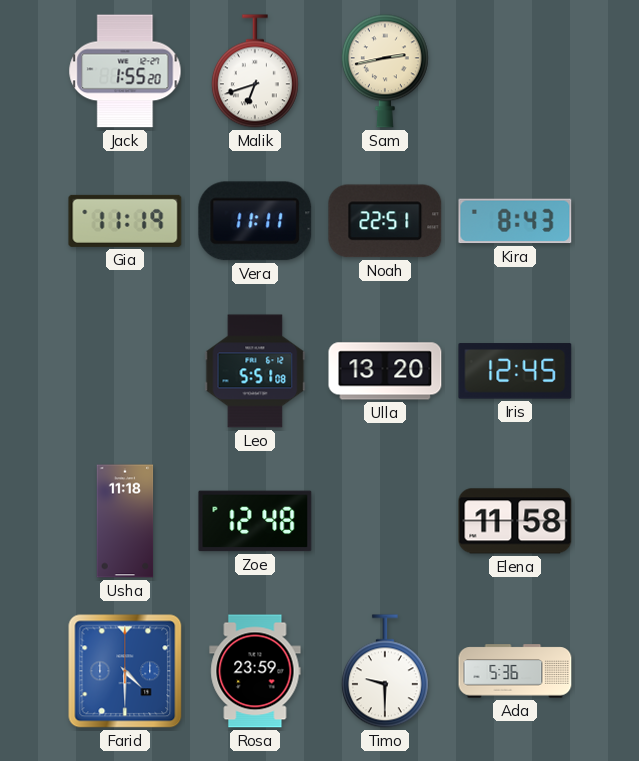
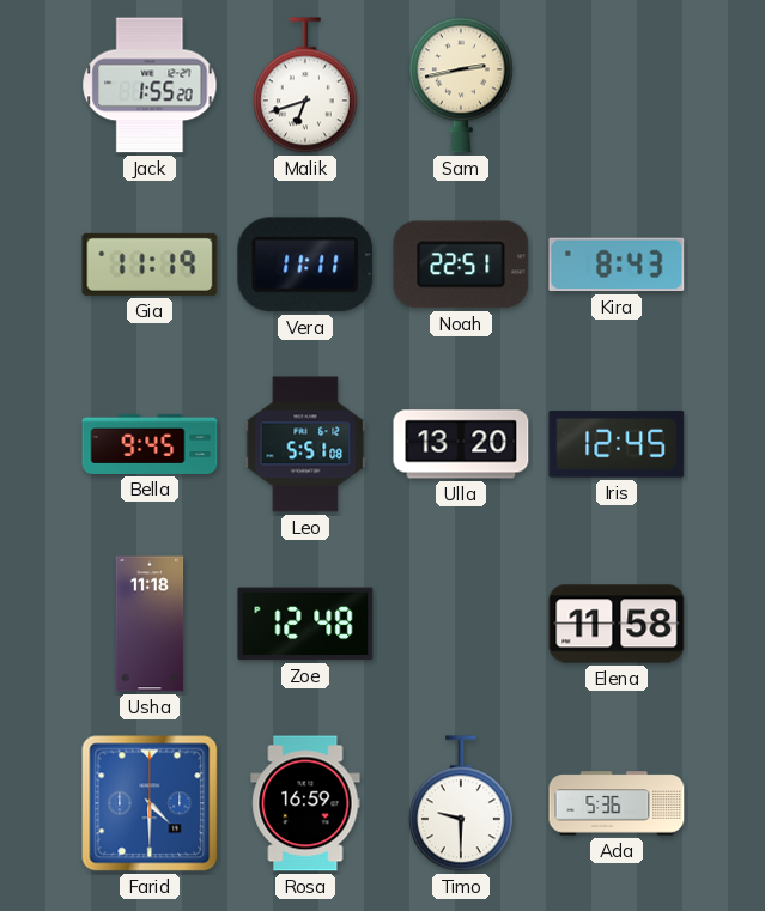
Bella: none -> 9:45
Rosa: 23:59 -> 16:59
